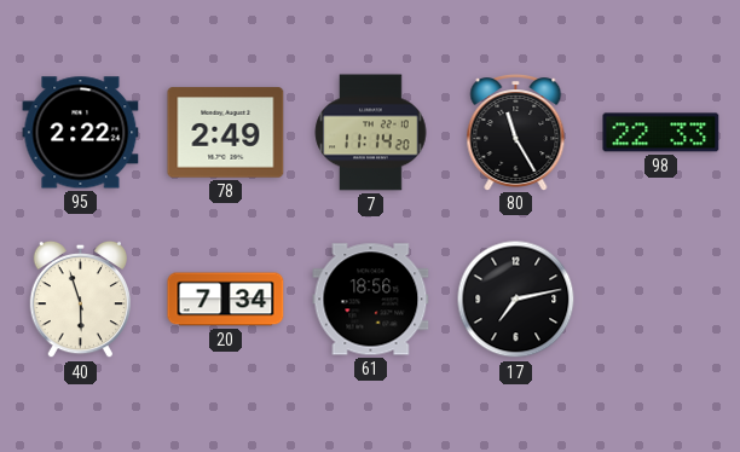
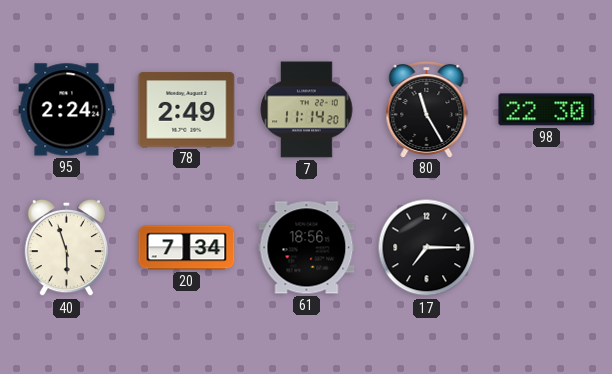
95: 2:22 -> 2:24
98: 22:33 -> 22:30
17: 7:13 -> 7:15
